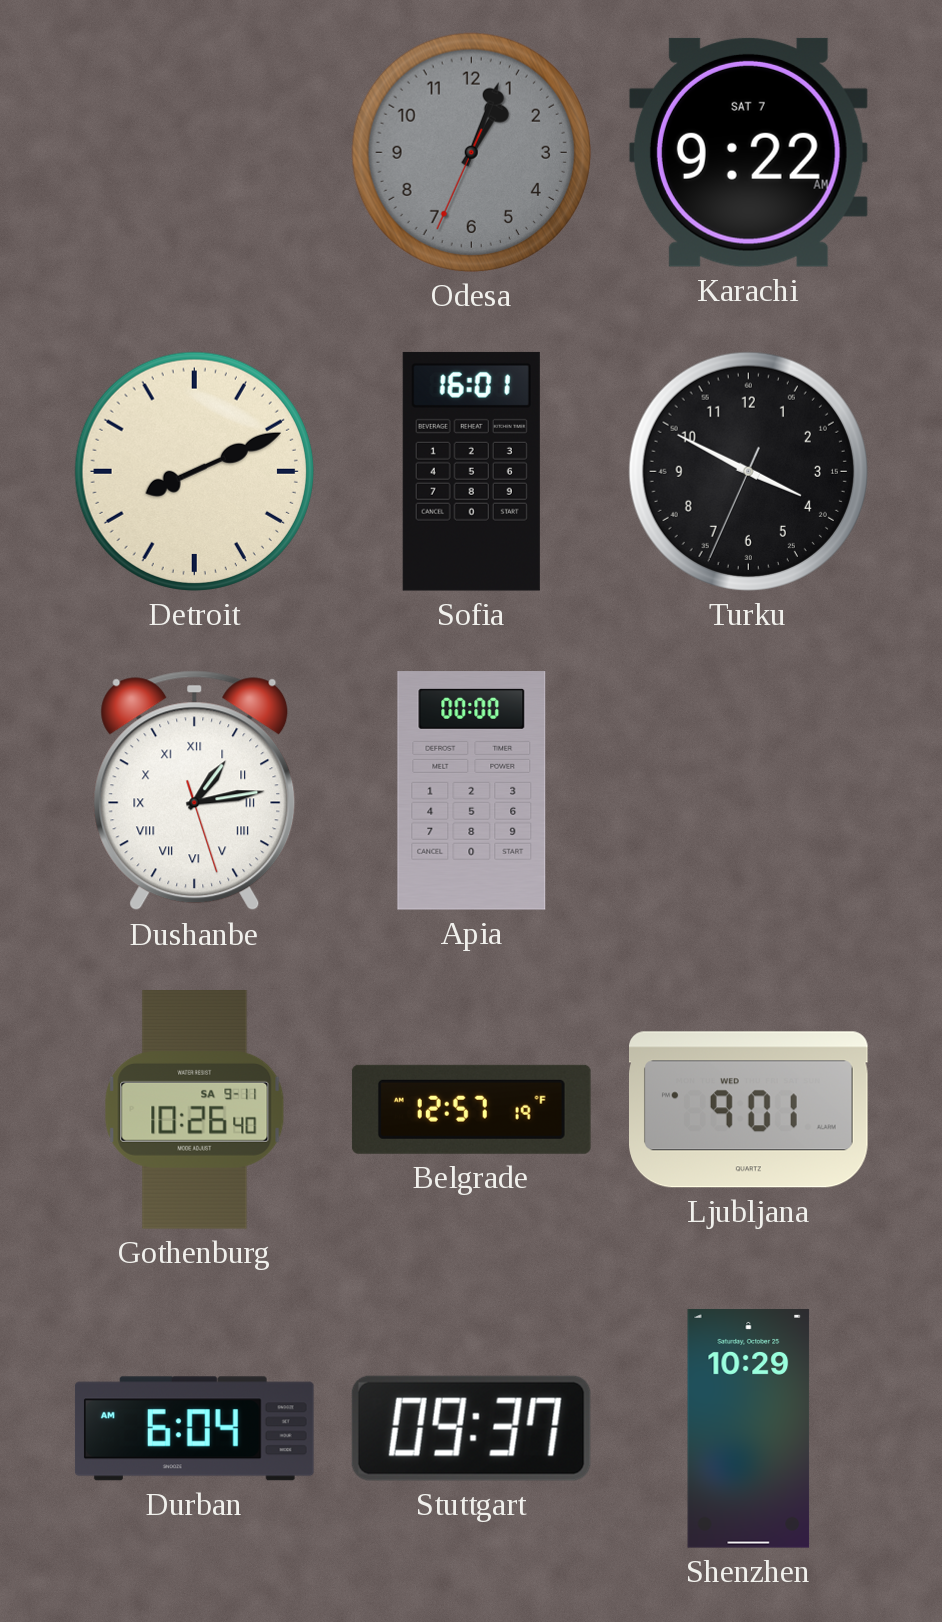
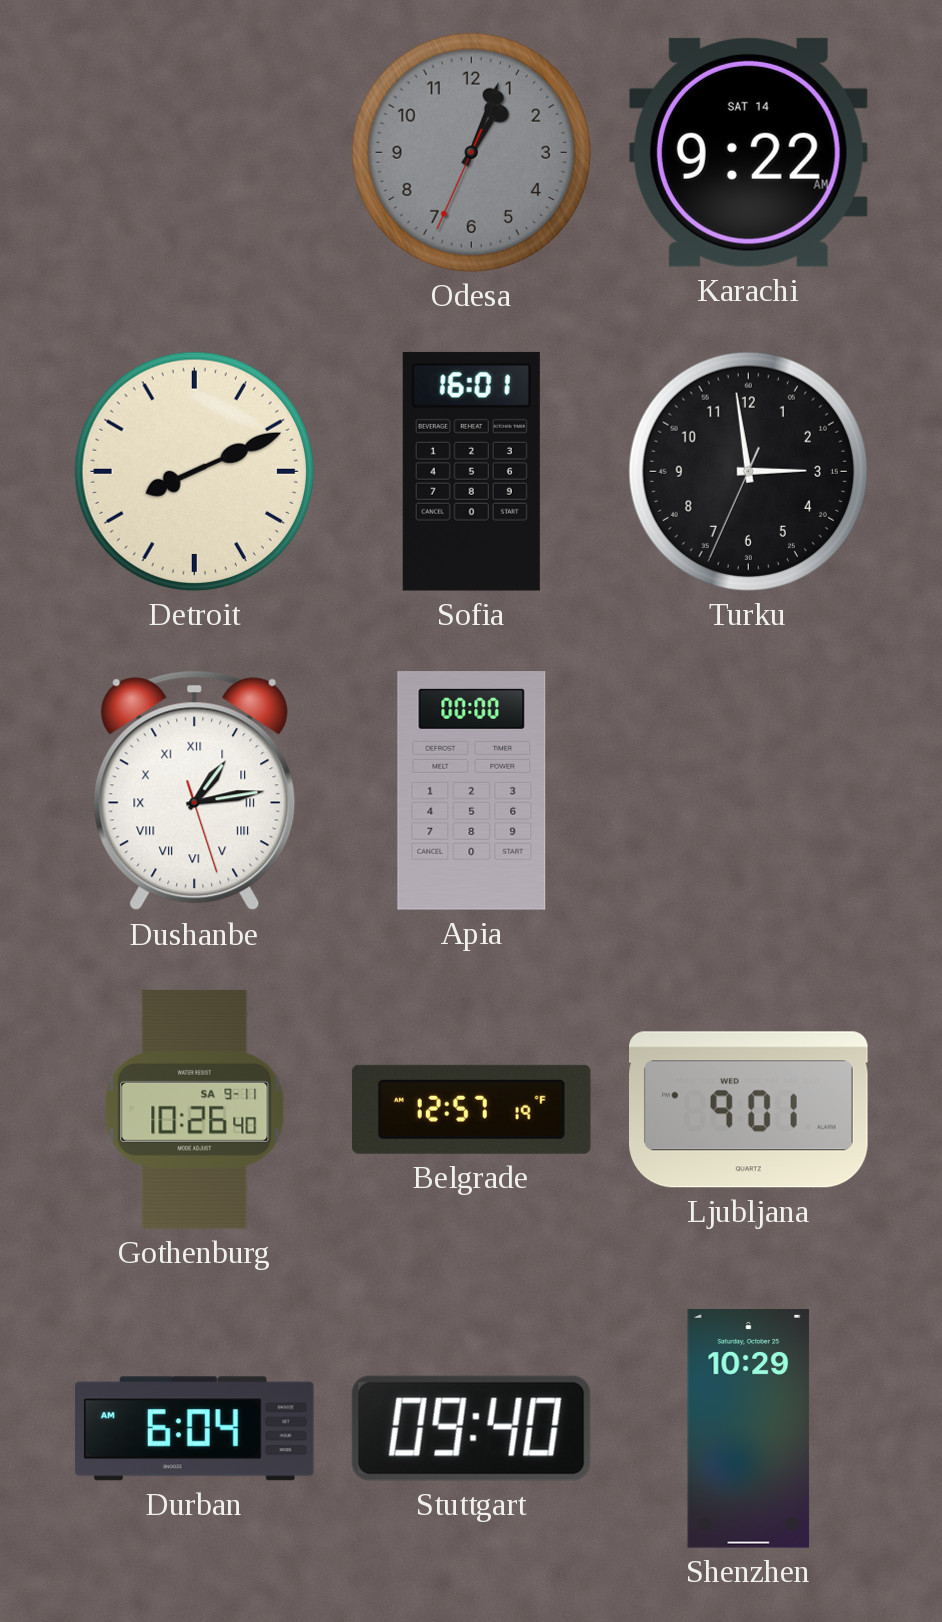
Karachi date: SAT 7 -> SAT 14
Turku: 3:49 -> 2:58
Stuttgart: 09:37 -> 09:40
